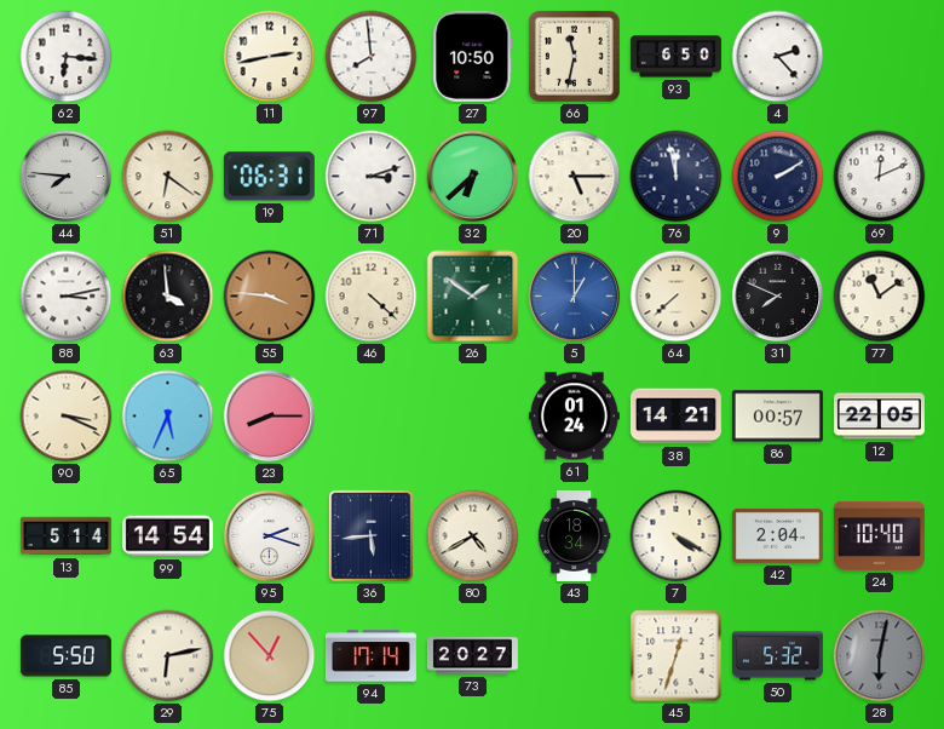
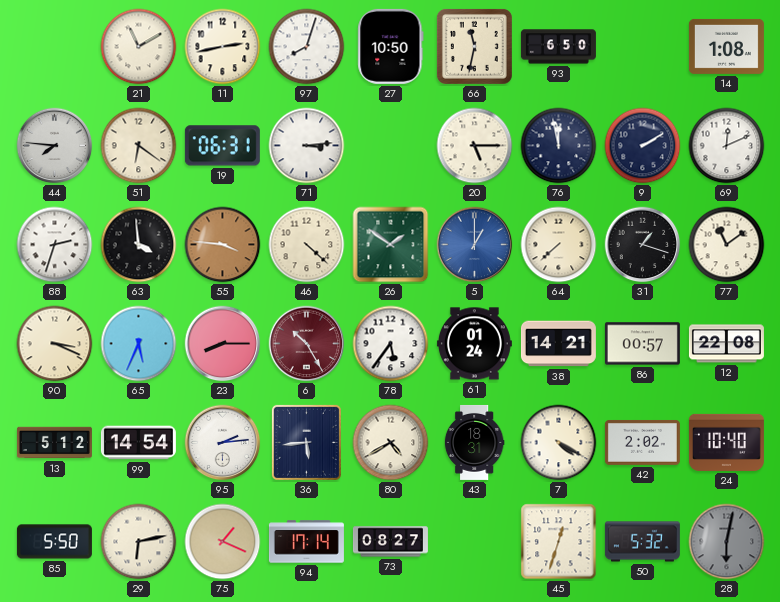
62: 6:16 -> none
21: none -> 11:10
97: 7:59 -> 8:03
4: 2:23 -> none
14: none -> 1:08
71: 3:12 -> 3:14
32: 6:38 -> none
88: 3:13 -> 2:33
31: 7:49 -> 1:18
6: none -> 10:25
78: none -> 5:36
12: 22:05 -> 22:08
13: 5:14 -> 5:12
95: 2:18 -> 2:14
43: 18:34 -> 18:31
42: 2:04 -> 2:02
75: 12:53 -> 1:19
73: 20:27 -> 08:27
